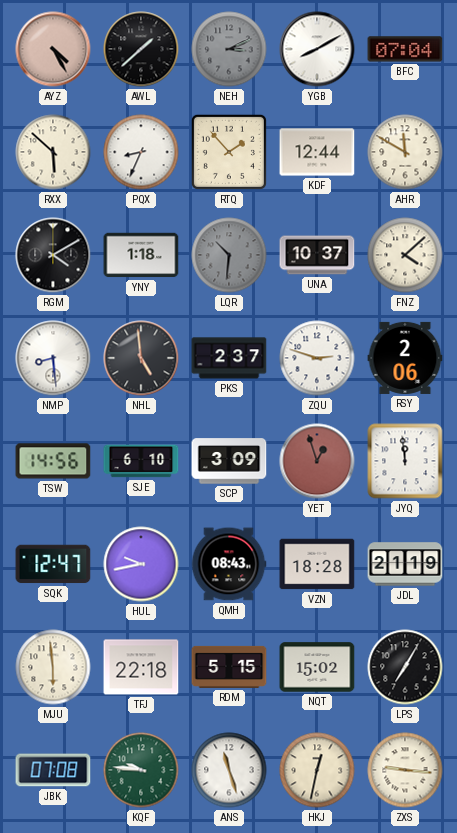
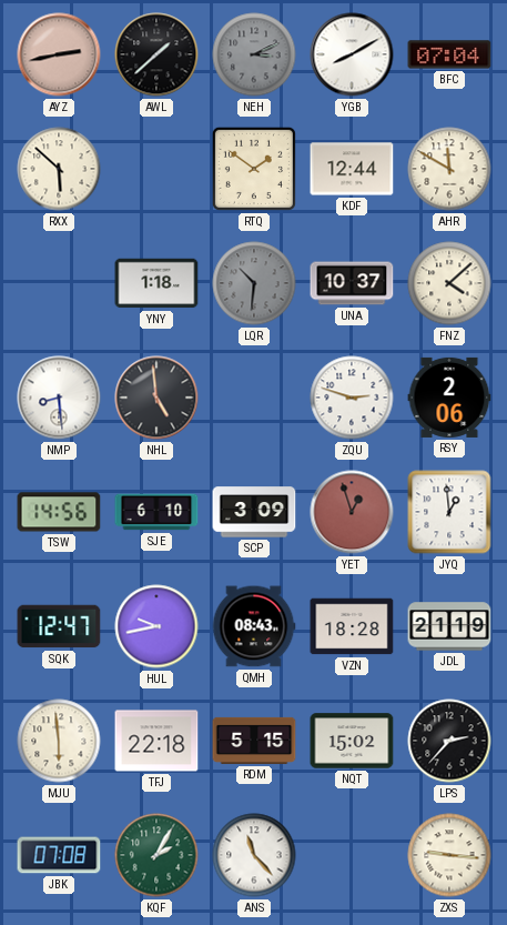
AYZ: 4:25 -> 2:43
PQX: 8:34 -> none
RTQ: 1:53 -> 1:51
RGM: 4:10 -> none
PKS: 2:37 -> none
JYQ: 11:59 -> 12:59
LPS: 7:05 -> 2:37
KQF: 9:46 -> 2:05
ANS: 11:27 -> 11:23
HKJ: 12:32 -> none
